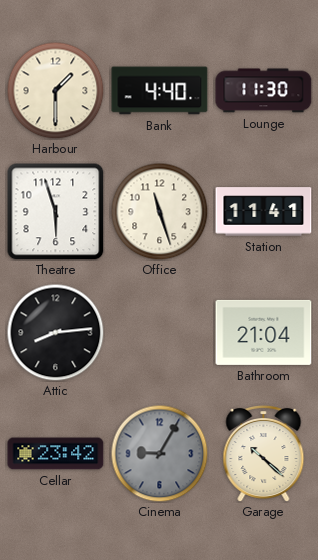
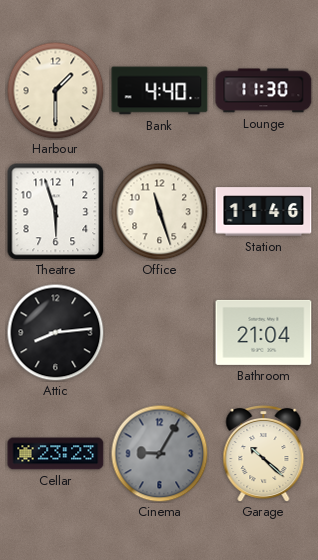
Station: 11:41 -> 11:46
Cellar: 23:42 -> 23:23
